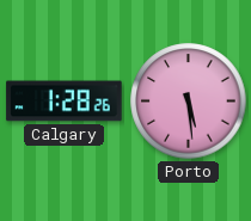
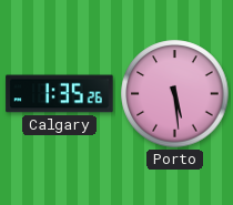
Calgary: 1:28 -> 1:35
